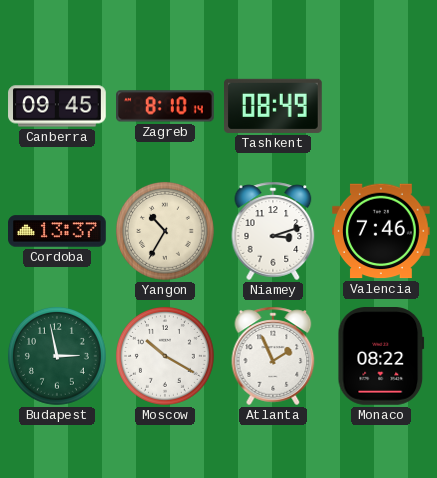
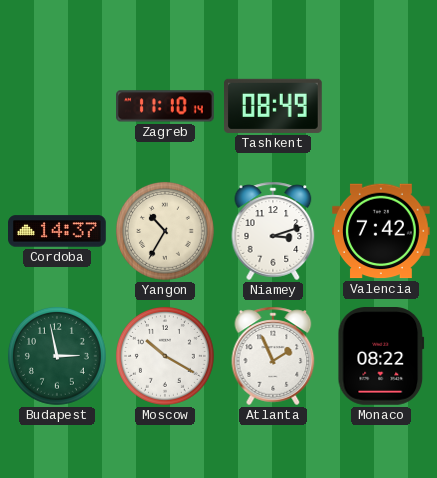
Canberra: 09:45 -> none
Zagreb: 8:10 -> 11:10
Cordoba: 13:37 -> 14:37
Valencia: 7:46 -> 7:42
